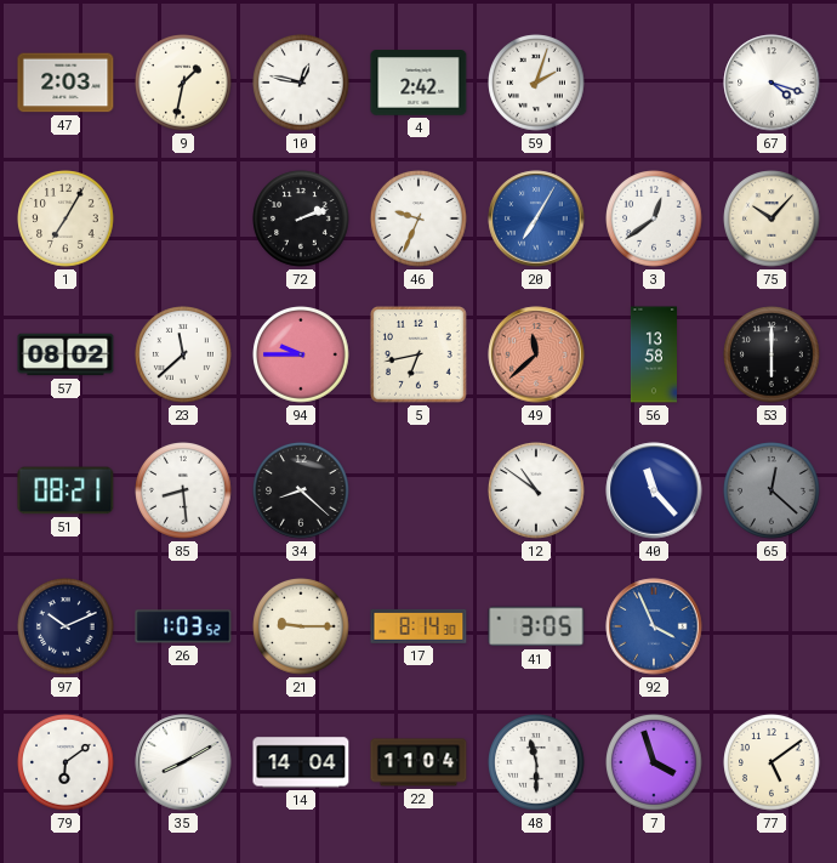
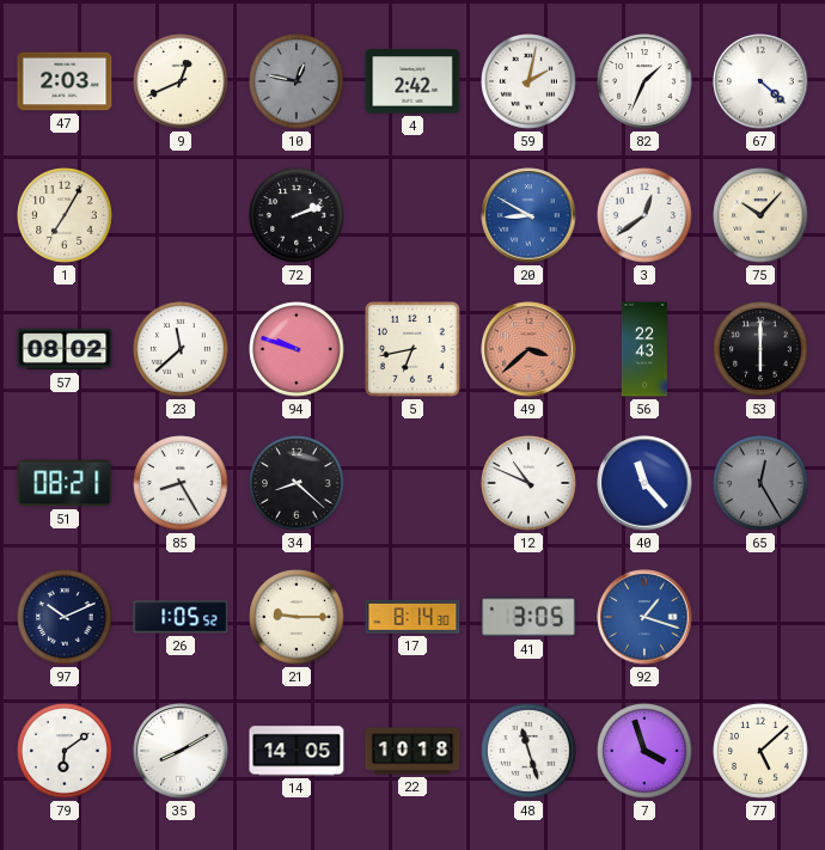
9: 1:32 -> 12:41
10 dial: white -> grey
59: 2:03 -> 2:02
82: none -> 1:34
67: 4:18 -> 4:22
46: 9:34 -> none
20: 7:05 -> 8:50
94: 9:45 -> 9:48
49: 11:38 -> 3:38
56: 13:58 -> 22:43
85: 8:29 -> 8:25
12: 10:51 -> 10:49
65: 12:22 -> 12:25
26: 1:03 -> 1:05
92: 3:56 -> 1:18
14: 14:04 -> 14:05
22: 11:04 -> 10:18
48: 11:30 -> 11:27
77: 5:09 -> 5:08
